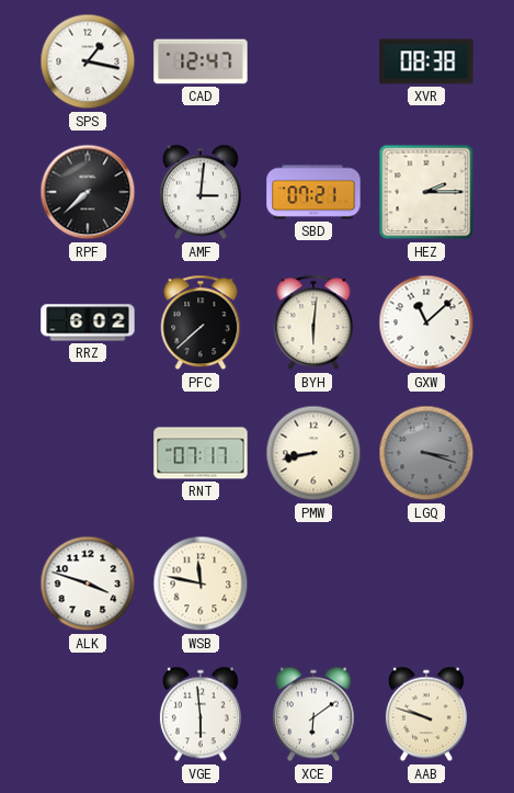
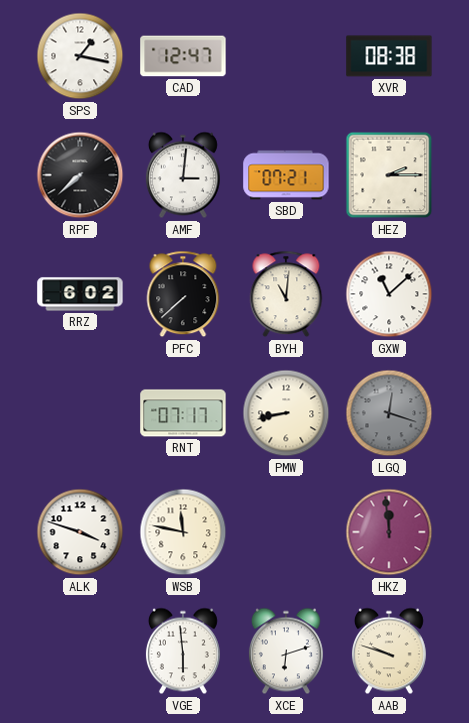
BYH: 6:01 -> 11:01
LGQ: 3:18 -> 12:18
HKZ: none -> 11:59
XCE: 6:09 -> 6:12
